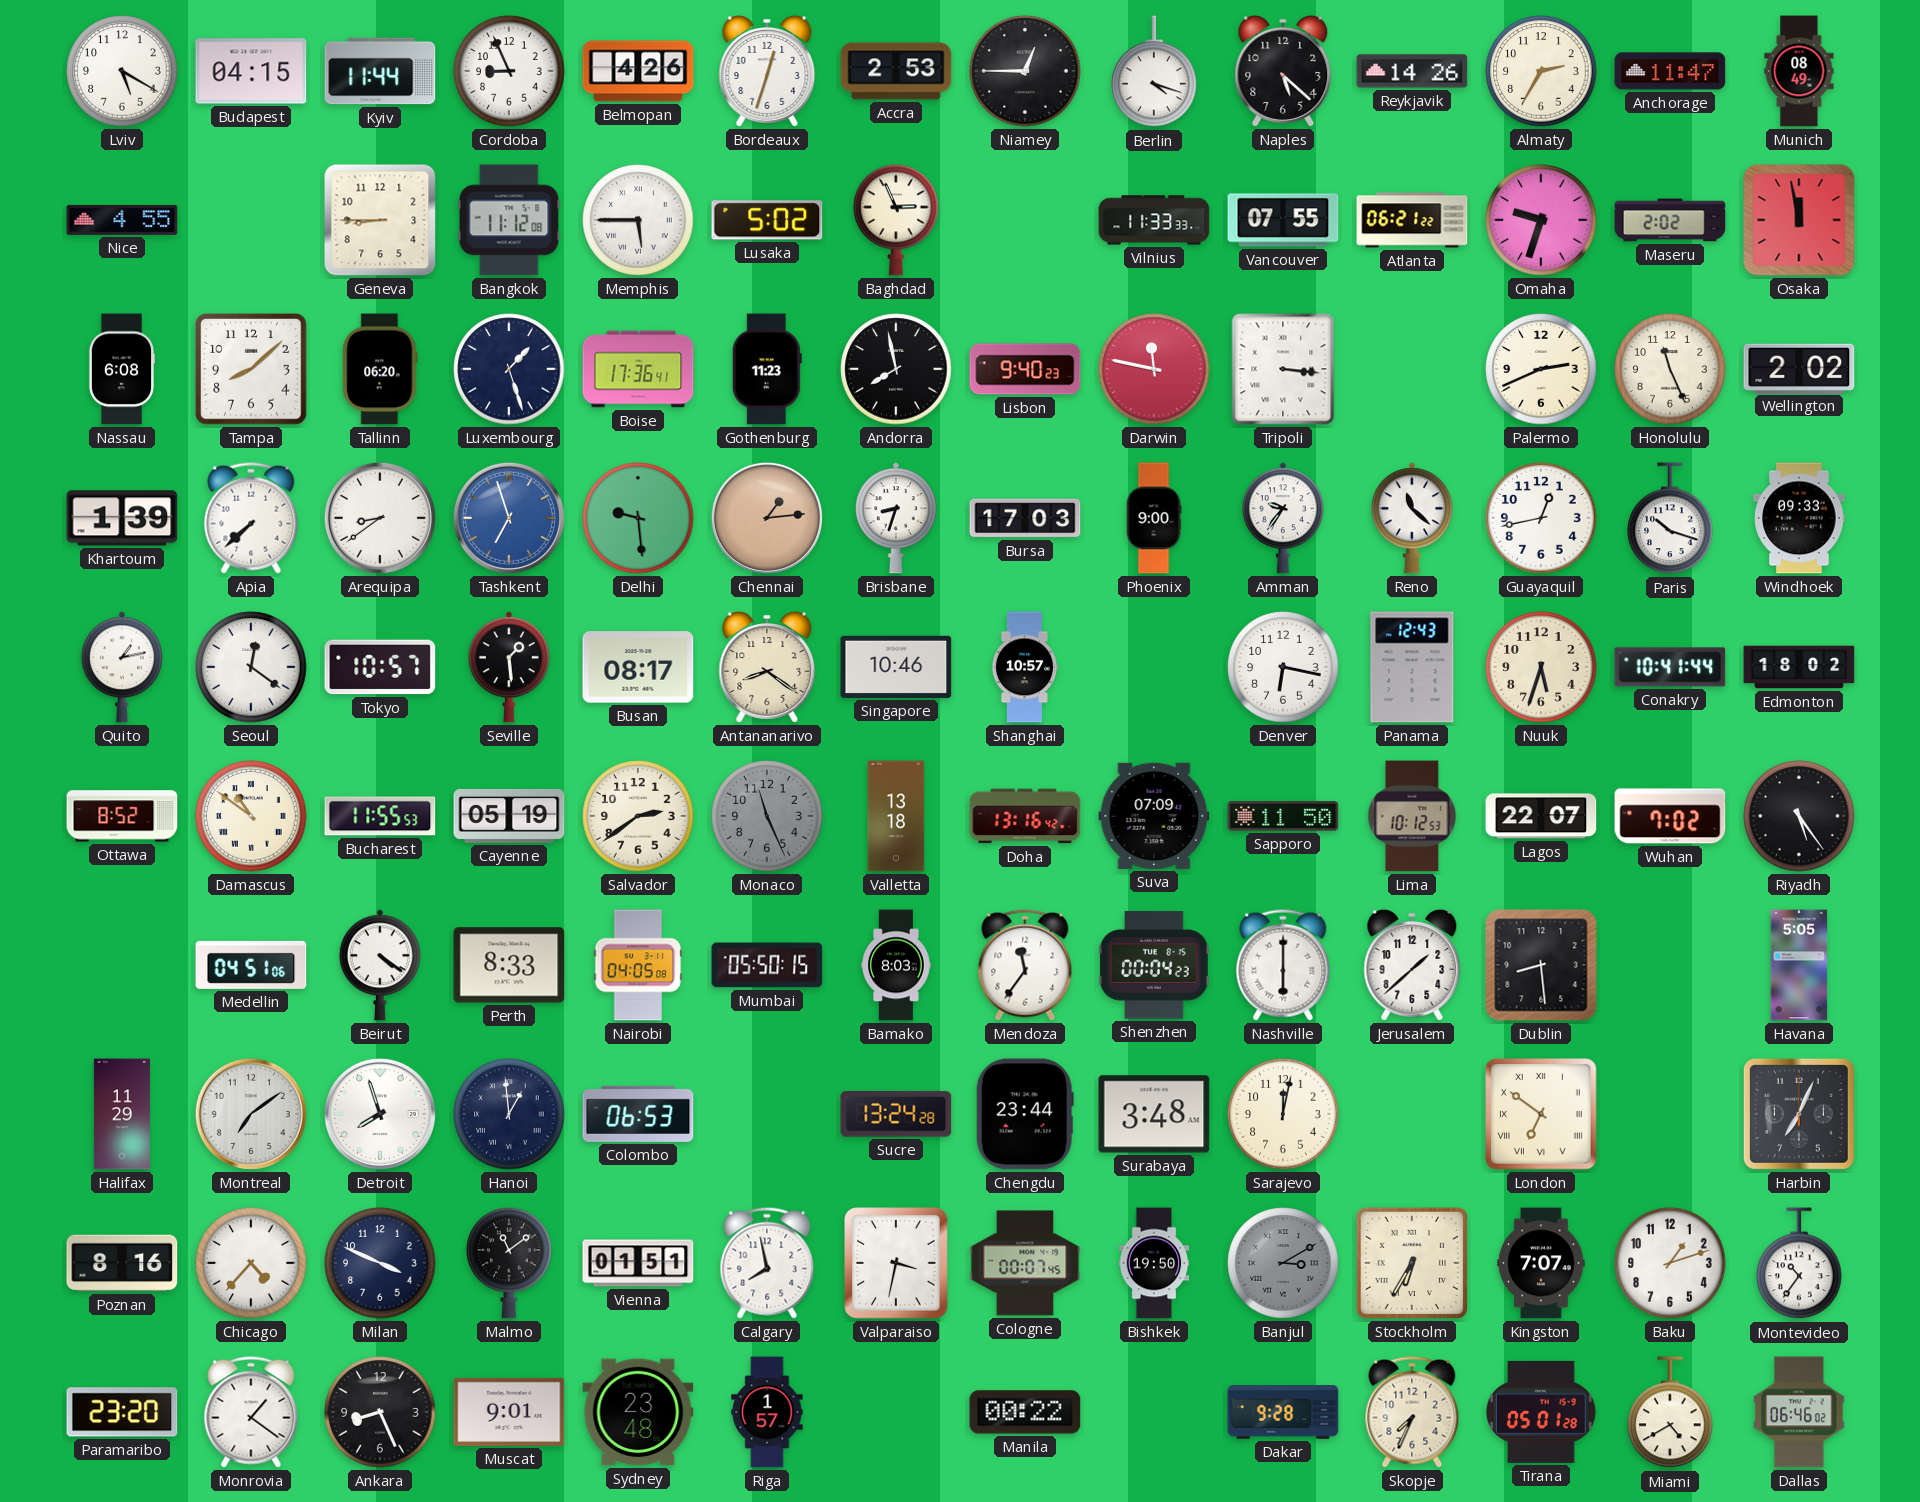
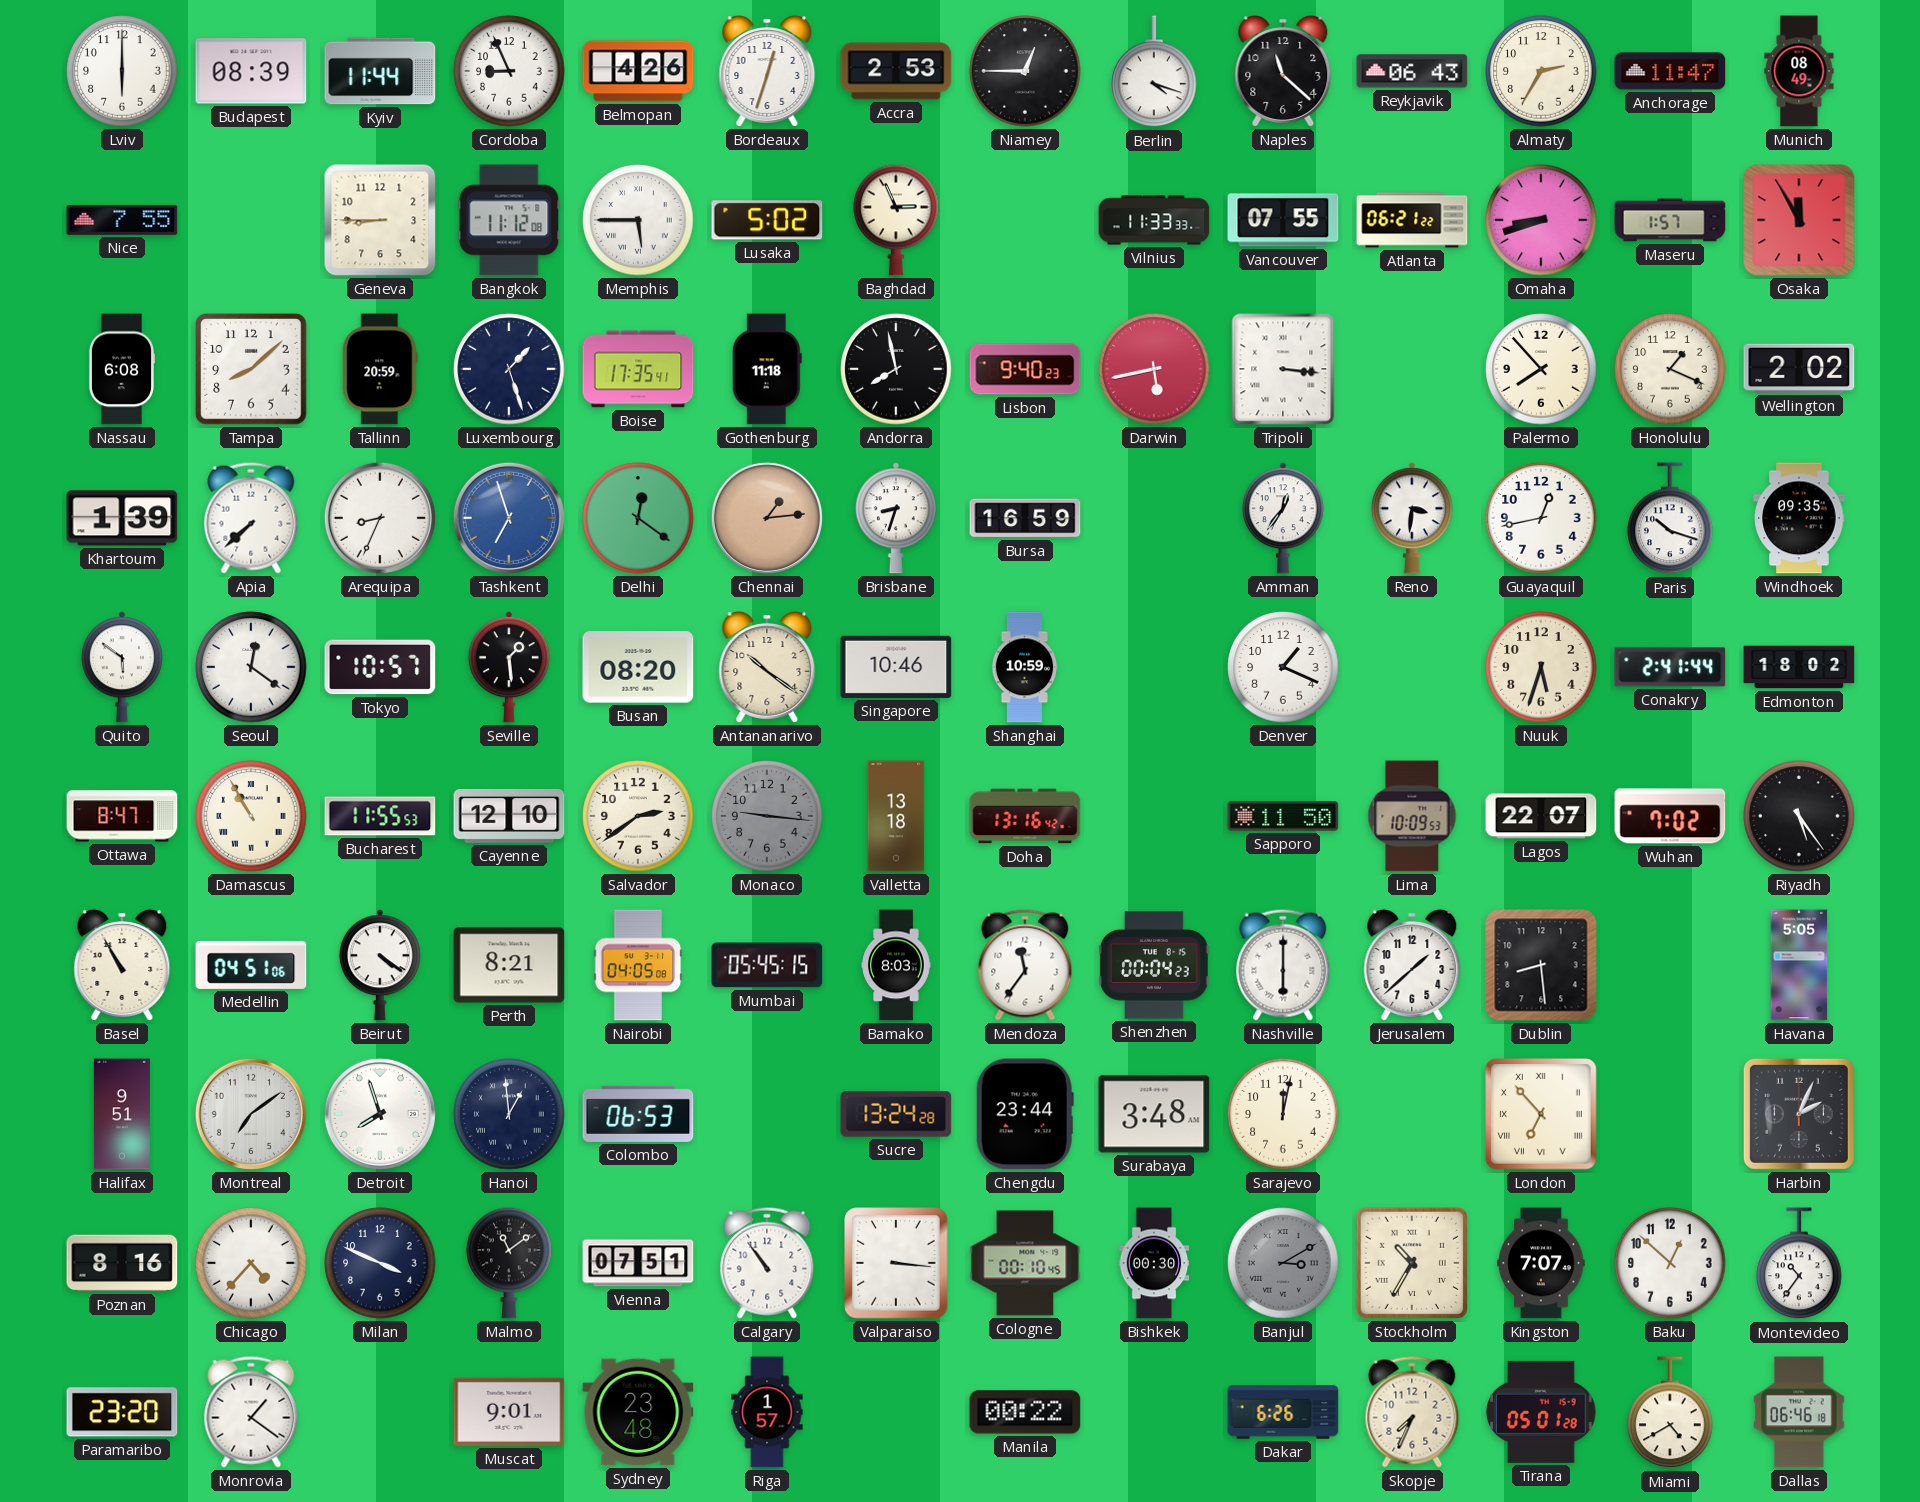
Lviv: 5:20 -> 6:00
Budapest: 04:15 -> 08:39
Naples: 5:22 -> 11:22
Reykjavik: 14:26 -> 06:43
Nice: 4:55 -> 7:55
Omaha: 9:33 -> 8:42
Maseru: 2:02 -> 1:57
Osaka: 11:58 -> 11:55
Tallinn: 06:20 -> 20:59
Boise: 17:36 -> 17:35
Gothenburg: 11:23 -> 11:18
Darwin: 11:47 -> 5:43
Palermo: 2:41 -> 7:53
Honolulu: 11:26 -> 1:19
Arequipa: 8:39 -> 8:34
Delhi: 9:29 -> 12:21
Bursa: 17:03 -> 16:59
Phoenix: 9:00 -> none
Amman: 9:36 -> 12:36
Reno: 11:22 -> 3:31
Windhoek: 09:33 -> 09:35
Quito: 1:13 -> 5:51
Busan: 08:17 -> 08:20
Antananarivo: 8:21 -> 10:21
Shanghai: 10:57 -> 10:59
Denver: 6:17 -> 1:19
Panama: 12:43 -> none
Conakry: 10:41 -> 2:41
Ottawa: 8:52 -> 8:47
Damascus: 10:51 -> 10:55
Cayenne: 05:19 -> 12:10
Monaco: 11:26 -> 9:16
Suva: 07:09 -> none
Lima: 10:12 -> 10:09
Basel: none -> 10:55
Perth: 8:33 -> 8:21
Mumbai: 05:50 -> 05:45
Halifax: 11:29 -> 9:51
London: 6:51 -> 6:53
Harbin: 7:04 -> 2:04
Vienna: 01:51 -> 07:51
Calgary: 7:58 -> 10:54
Valparaiso: 3:32 -> 3:16
Cologne: 00:07 -> 00:10
Bishkek: 19:50 -> 00:30
Stockholm: 6:35 -> 10:35
Baku: 1:12 -> 12:52
Ankara: 8:26 -> none
Dakar: 9:28 -> 6:26
Dallas: 06:46:02 -> 06:46:18
